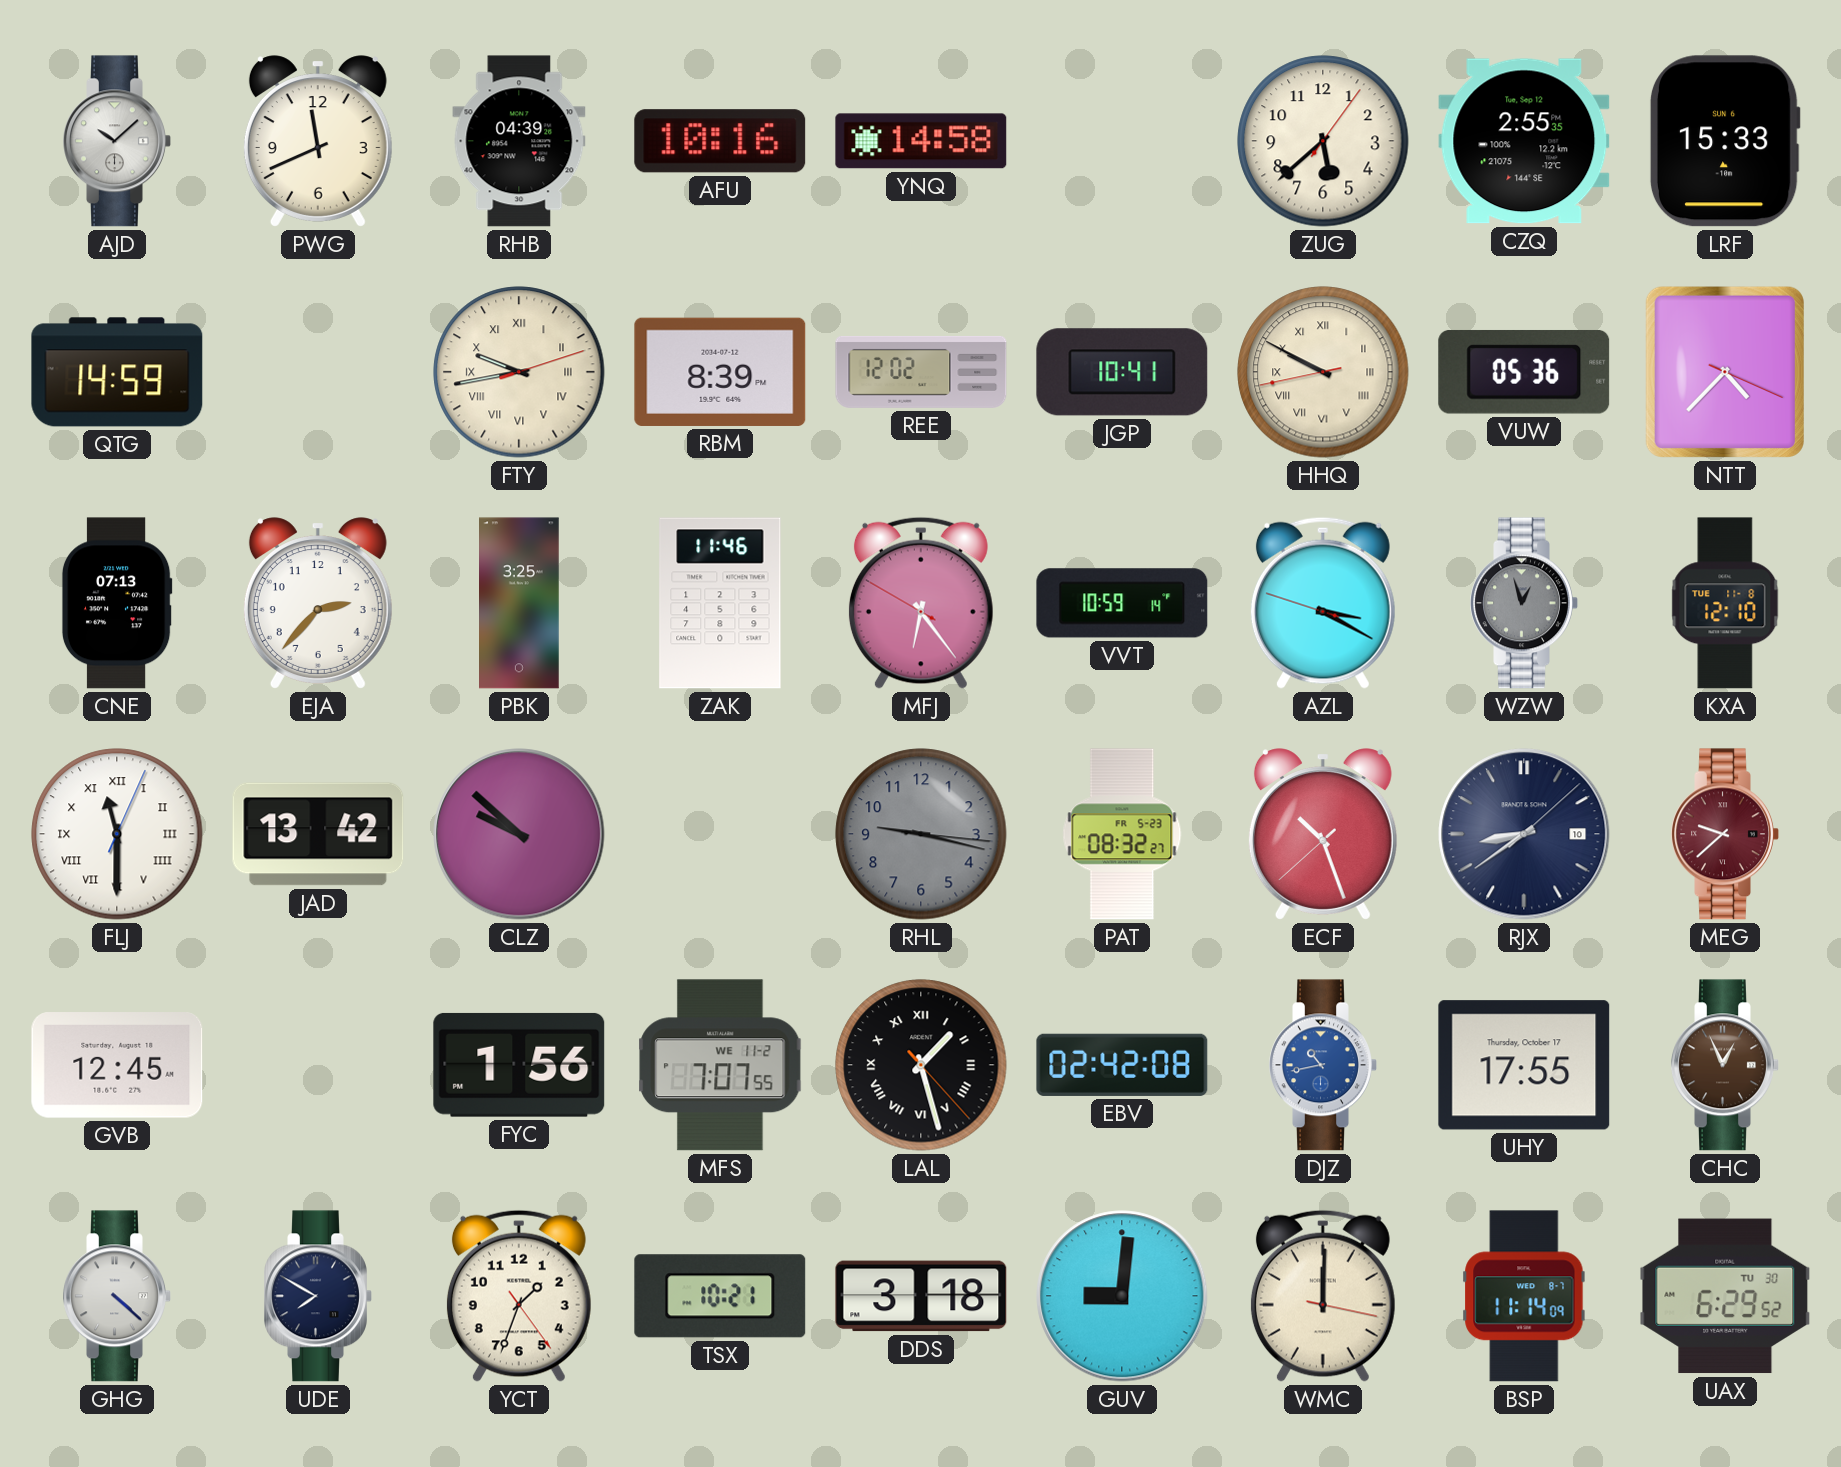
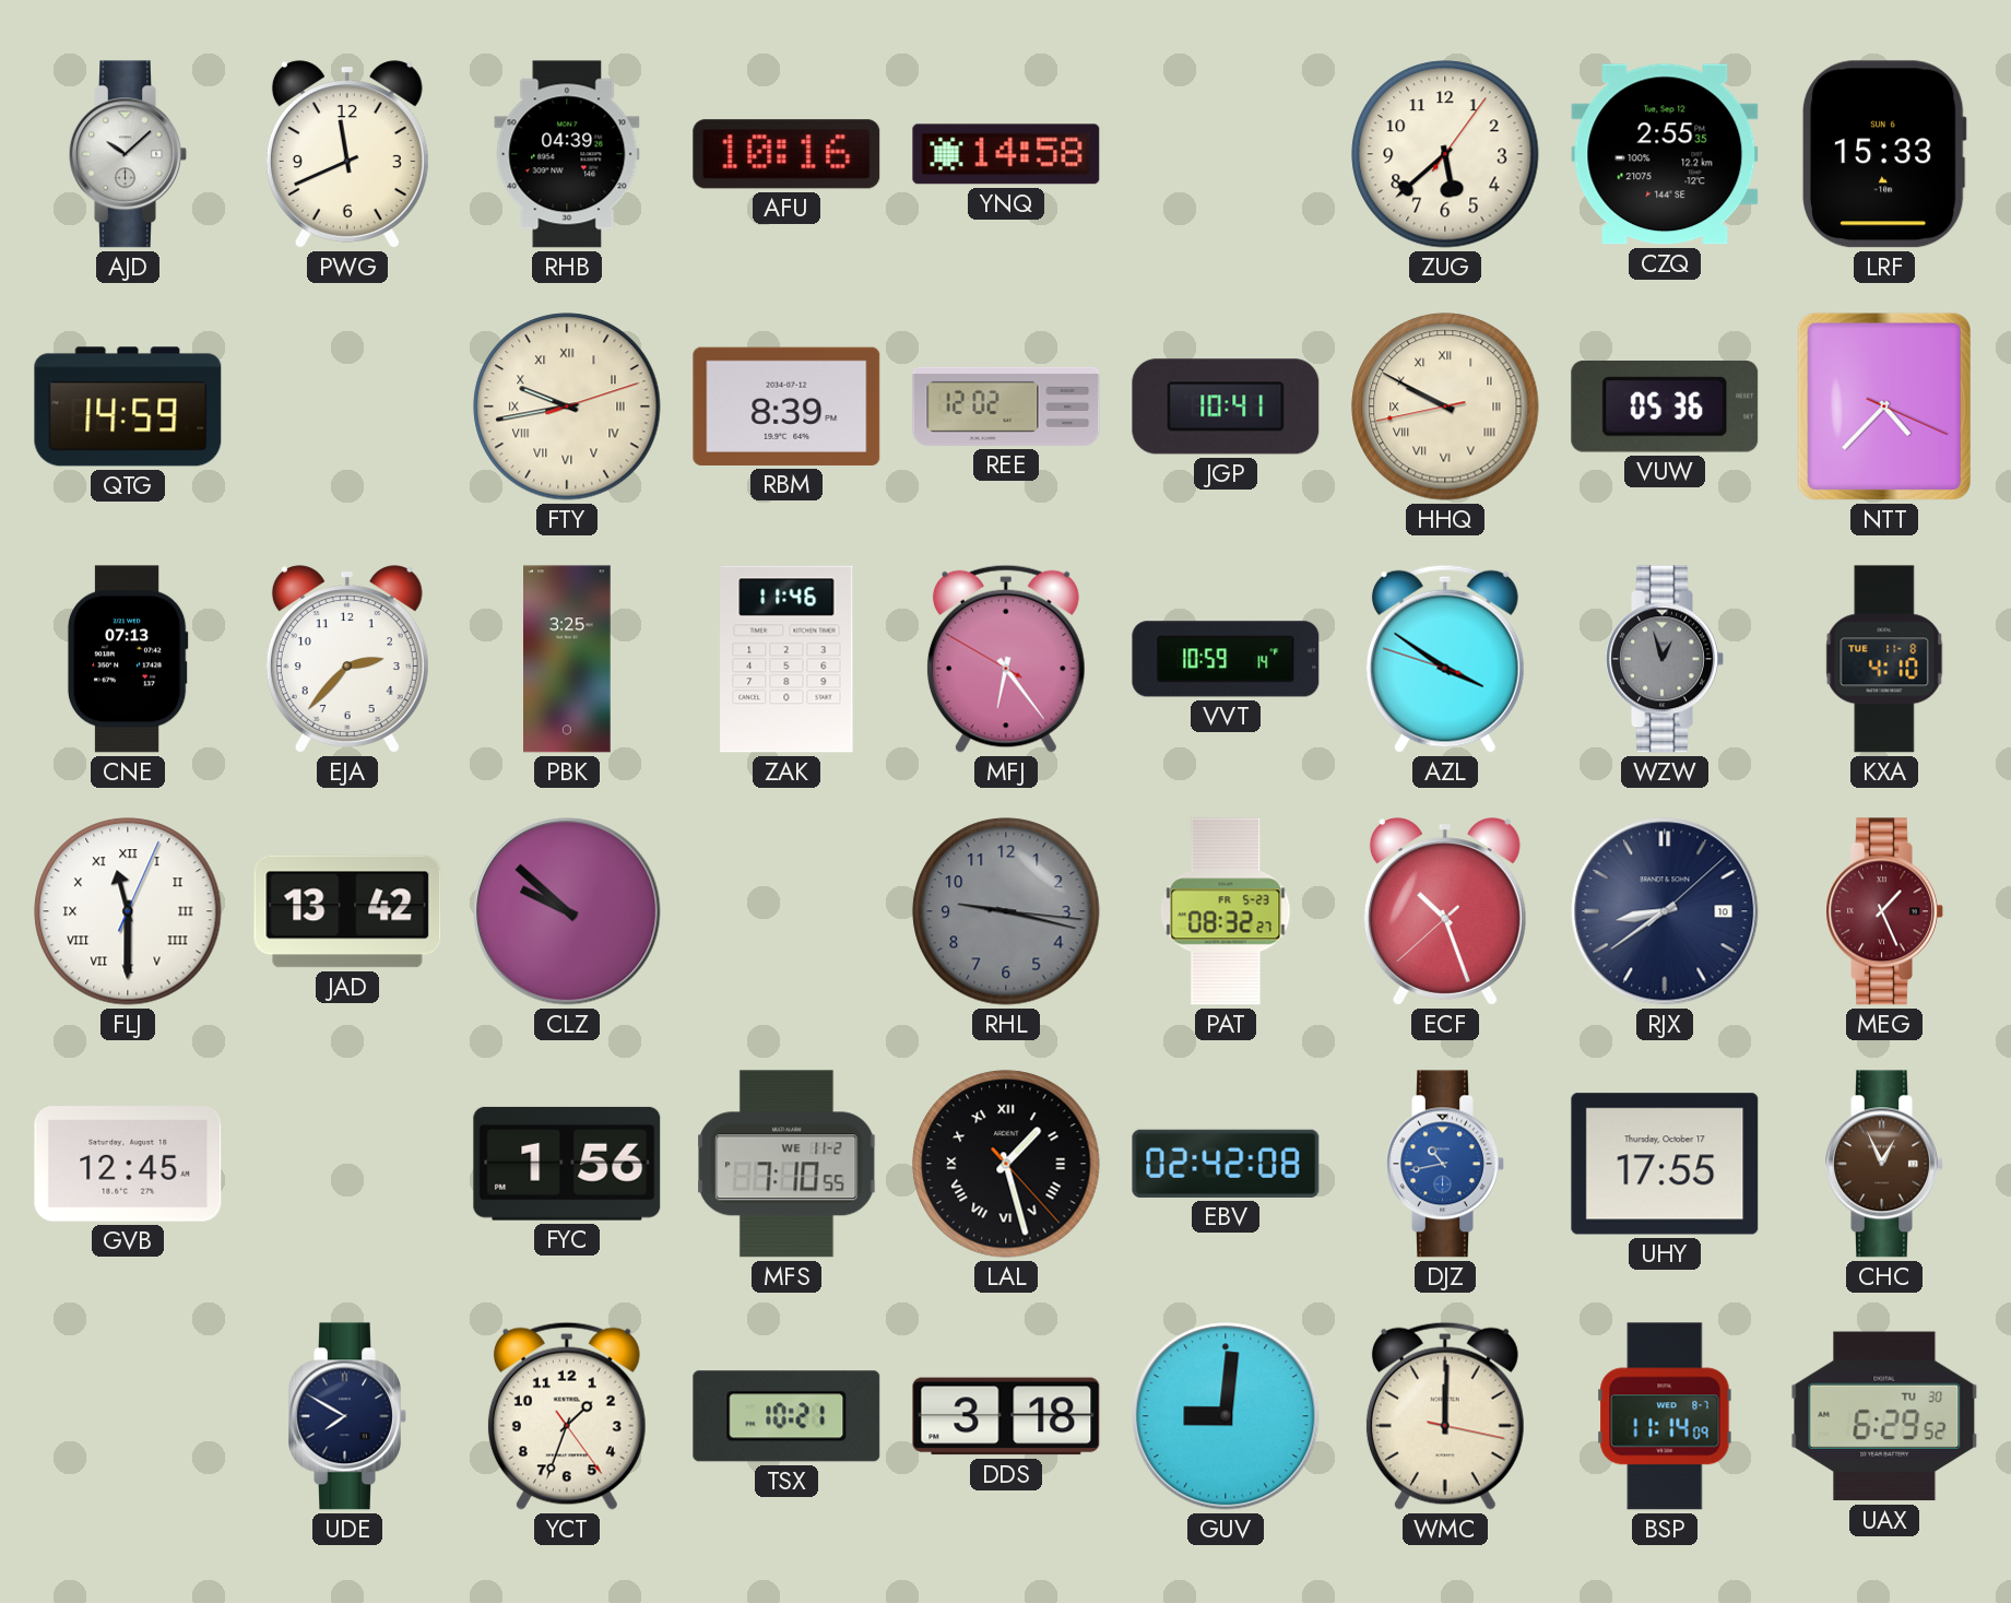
AZL: 3:19 -> 3:50
KXA: 12:10 -> 4:10
MEG: 9:38 -> 1:26
MFS: 7:07 -> 7:10
GHG: 4:22 -> none
